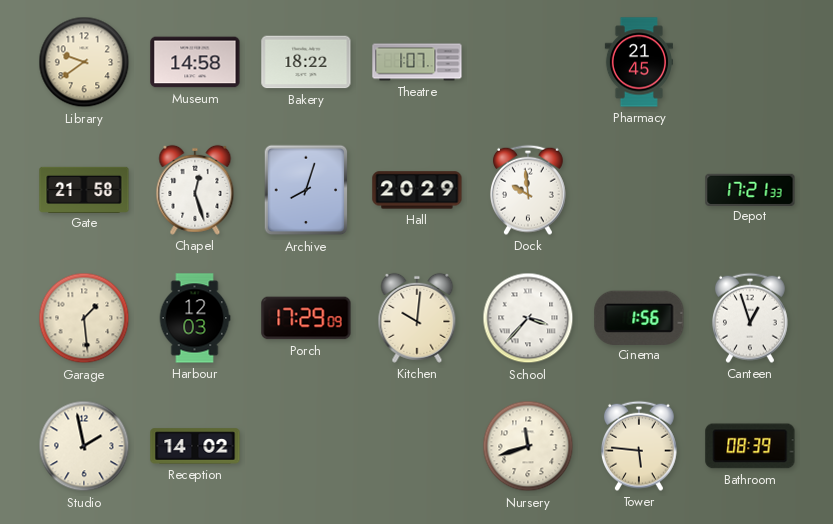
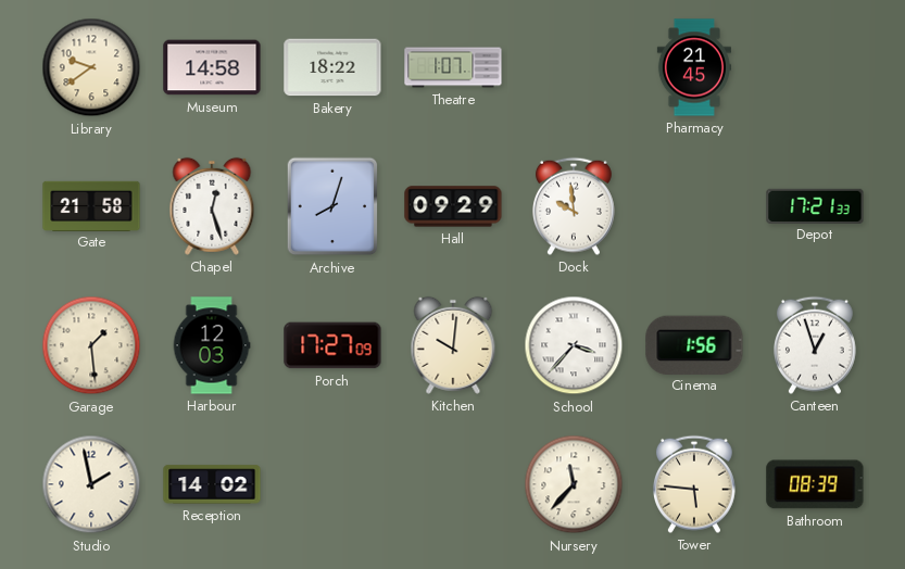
Hall: 20:29 -> 09:29
Porch: 17:29 -> 17:27
Nursery: 11:42 -> 11:37
